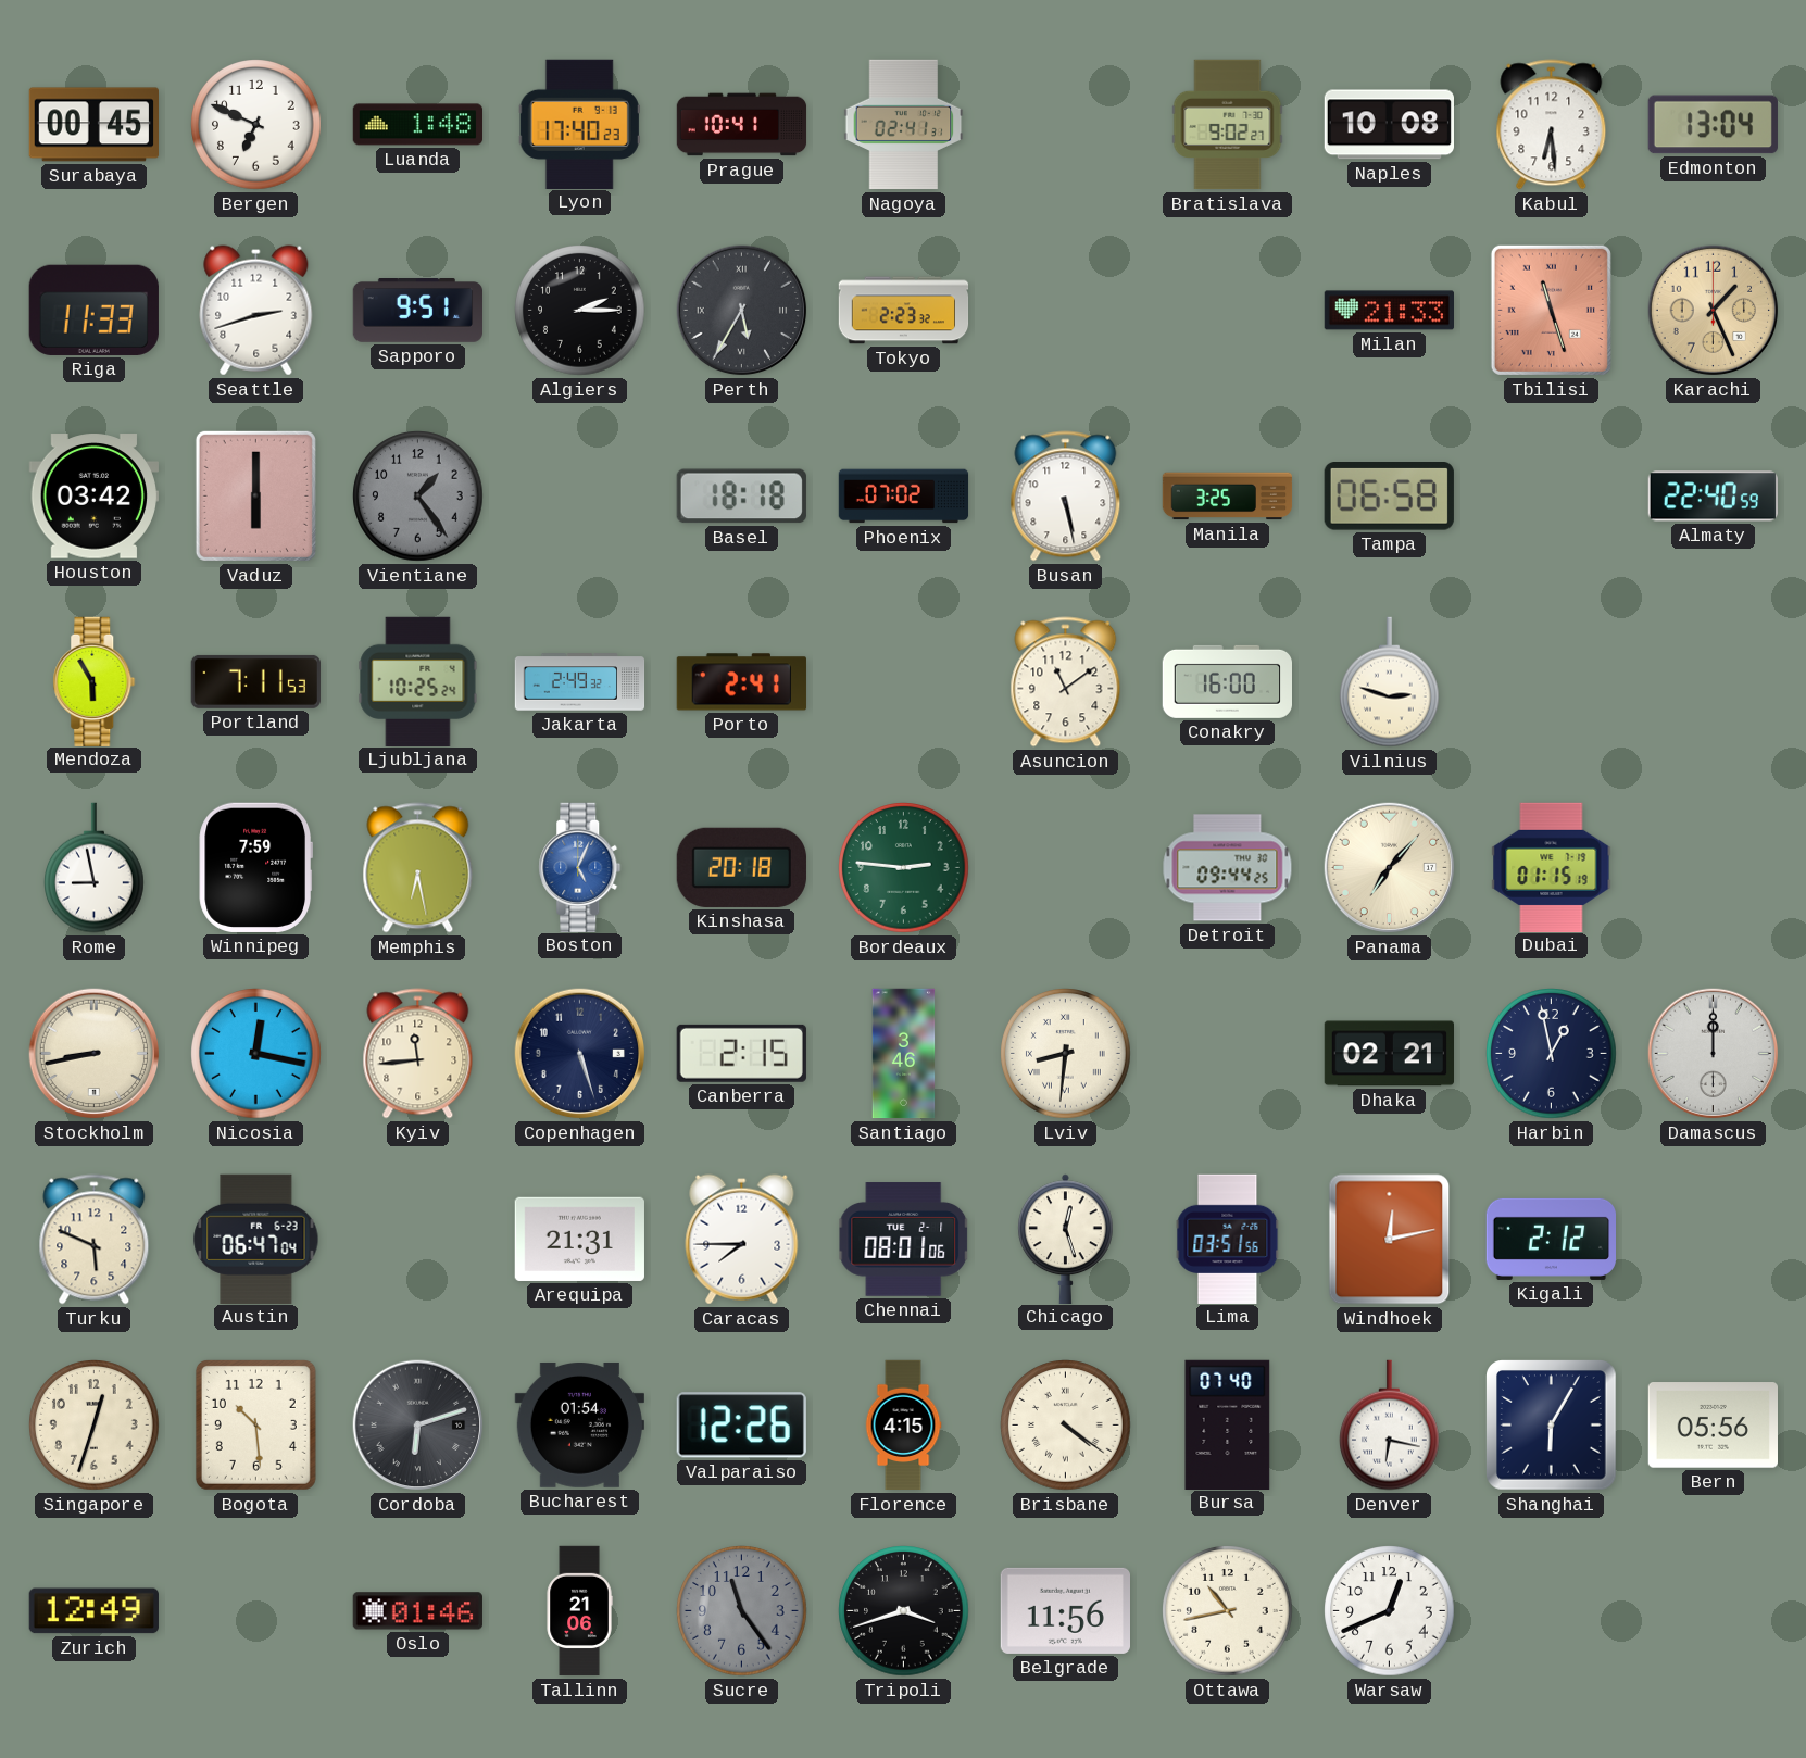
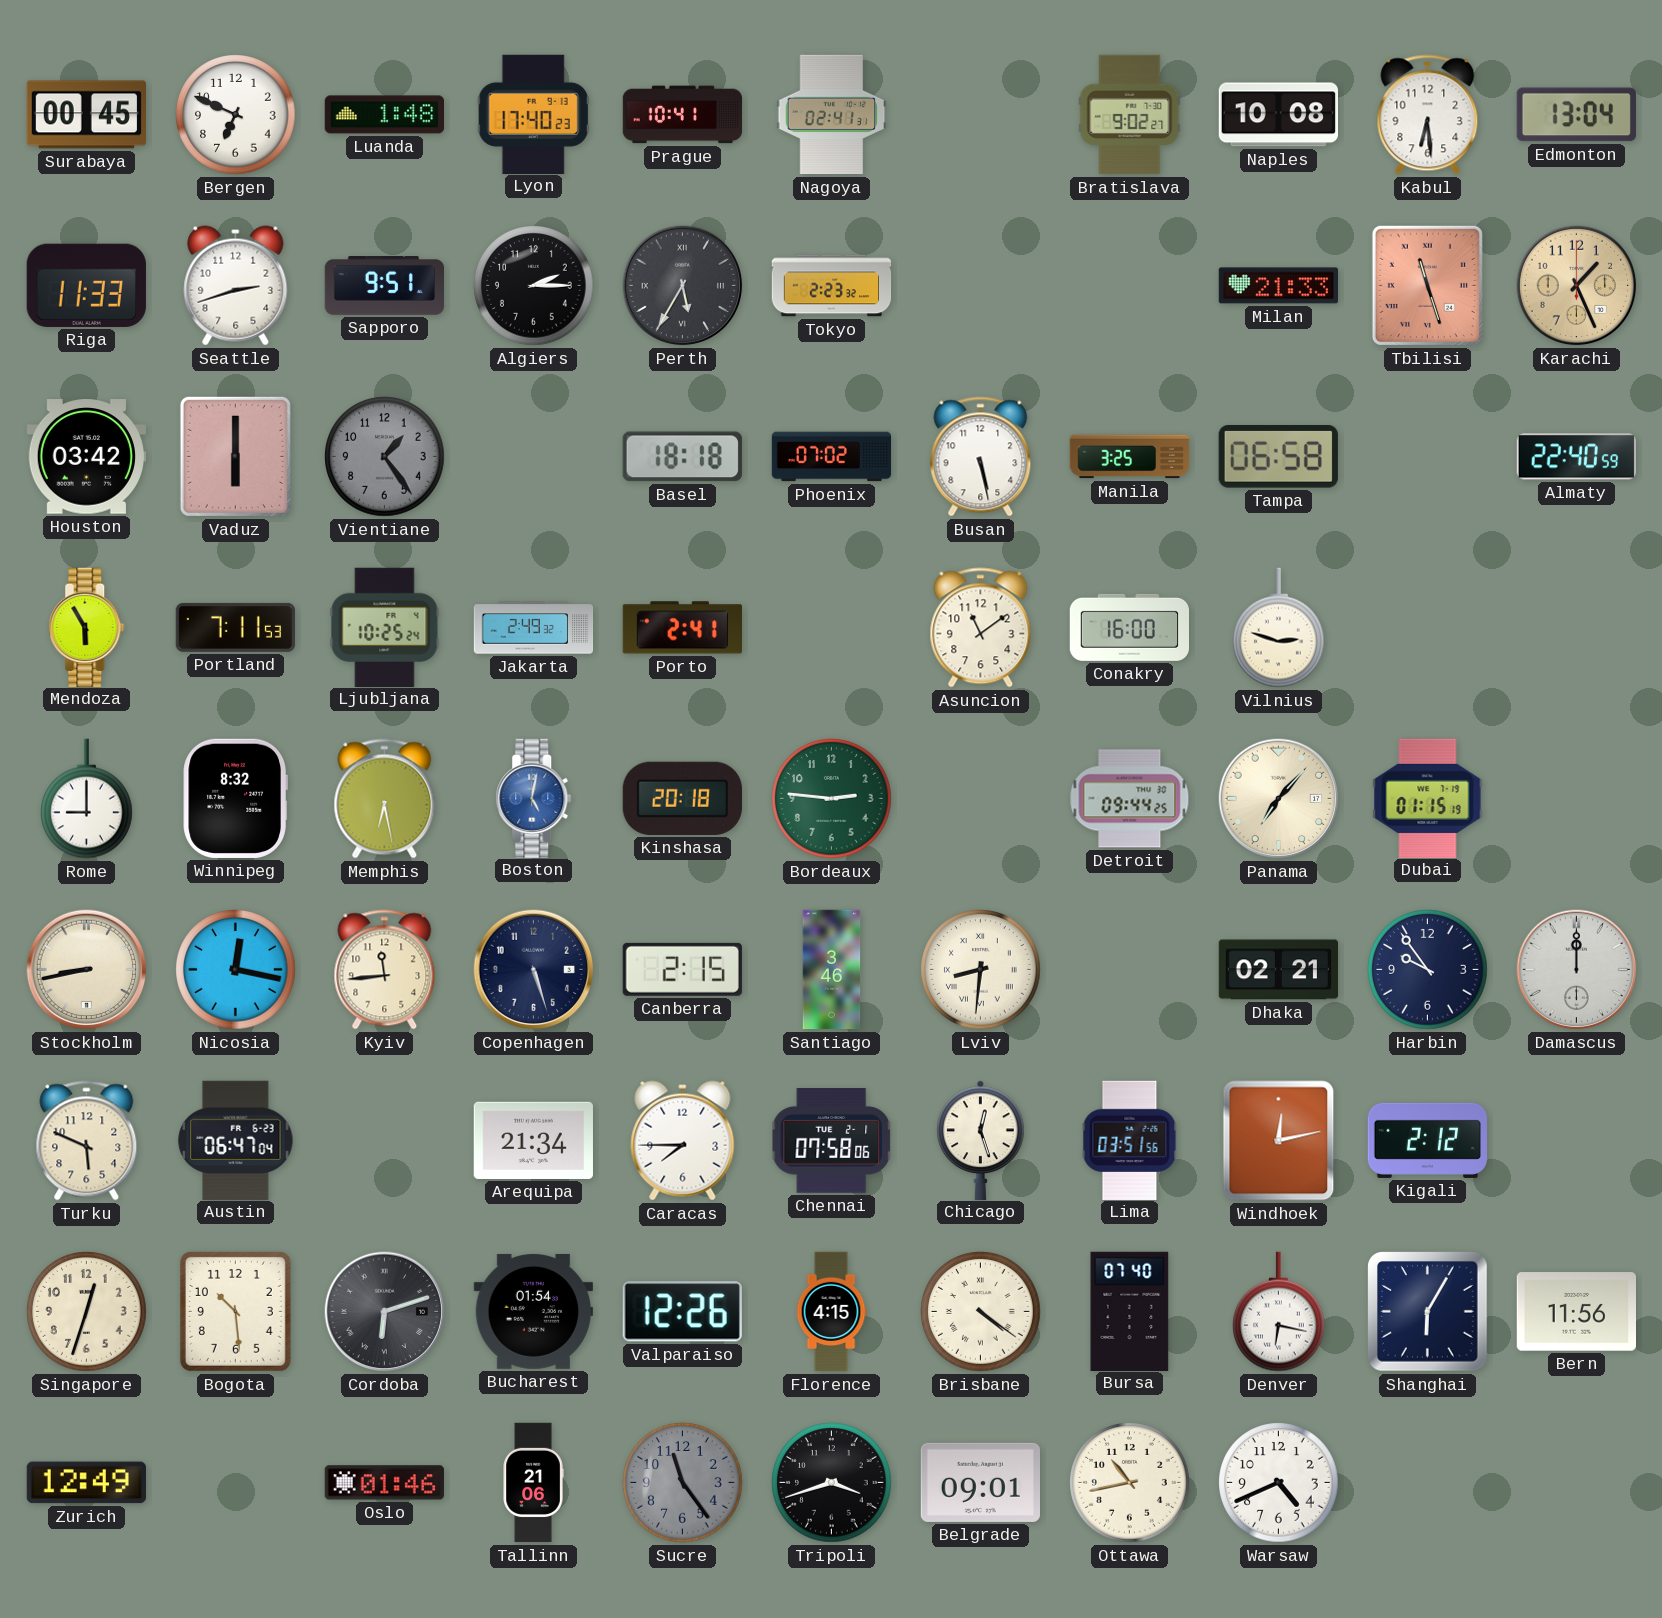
Rome: 8:58 -> 9:00
Winnipeg: 7:59 -> 8:32
Boston: 5:04 -> 5:02
Harbin: 12:58 -> 9:54
Arequipa: 21:31 -> 21:34
Chennai: 08:01 -> 07:58
Bern: 05:56 -> 11:56
Belgrade: 11:56 -> 09:01
Warsaw: 12:41 -> 4:41
